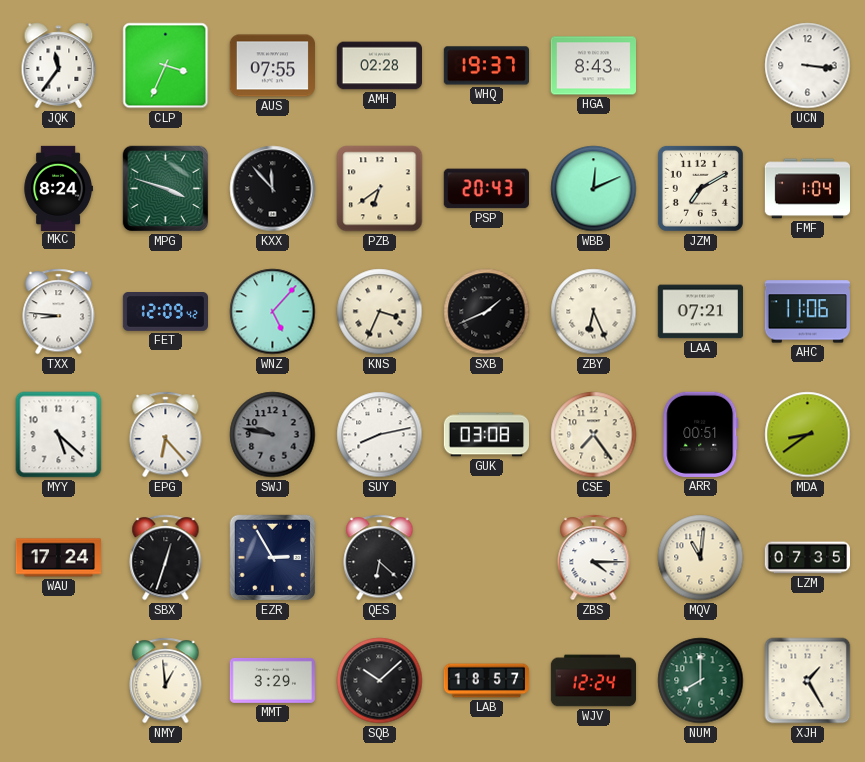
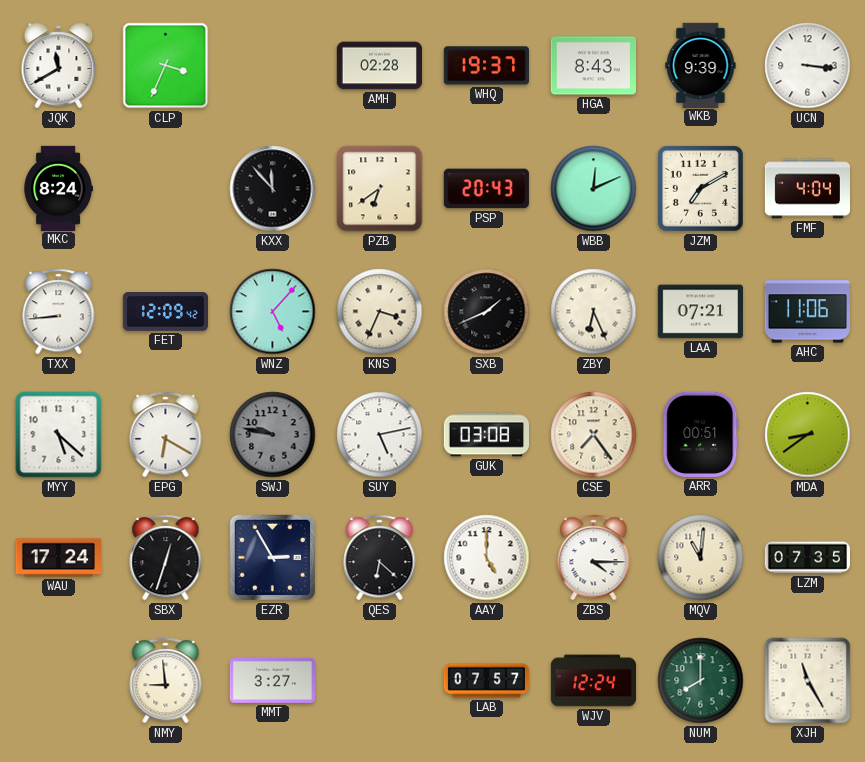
JQK: 11:36 -> 11:40
AUS: 07:55 -> none
WKB: none -> 9:39
MPG: 3:48 -> none
FMF: 1:04 -> 4:04
TXX: 8:46 -> 8:44
EPG: 6:23 -> 6:20
SUY: 8:13 -> 5:13
AAY: none -> 5:00
NMY: 12:59 -> 8:59
MMT: 3:29 -> 3:27
SQB: 10:08 -> none
LAB: 18:57 -> 07:57
XJH: 1:25 -> 11:25
